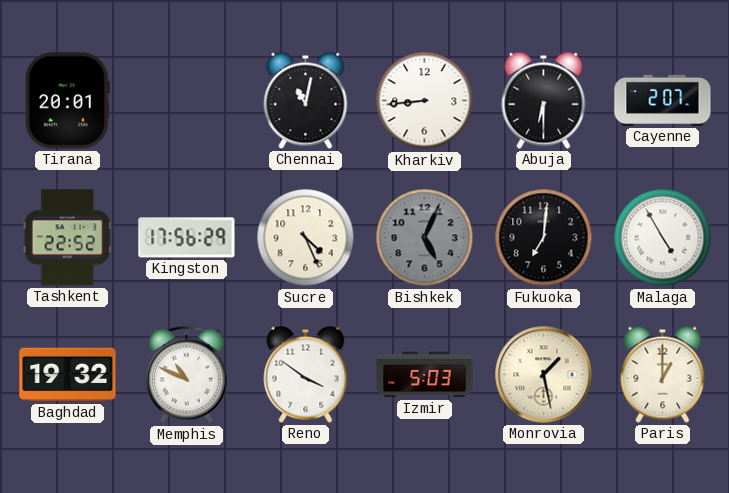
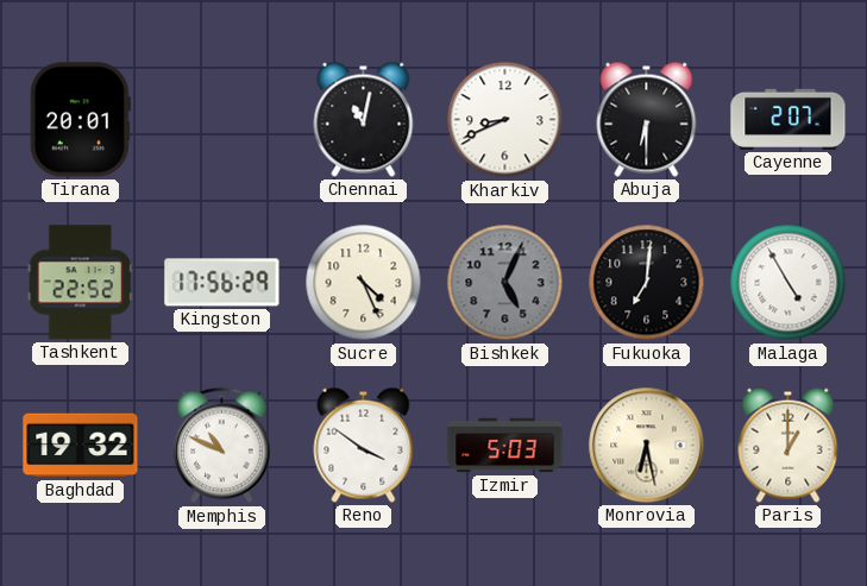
Kharkiv: 8:44 -> 8:41
Monrovia: 1:28 -> 6:28
